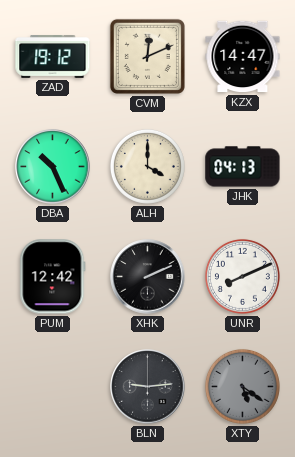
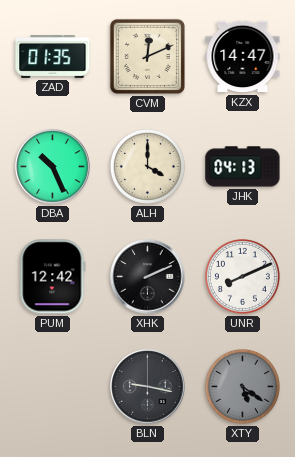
ZAD: 19:12 -> 01:35
BLN: 9:14 -> 9:17
